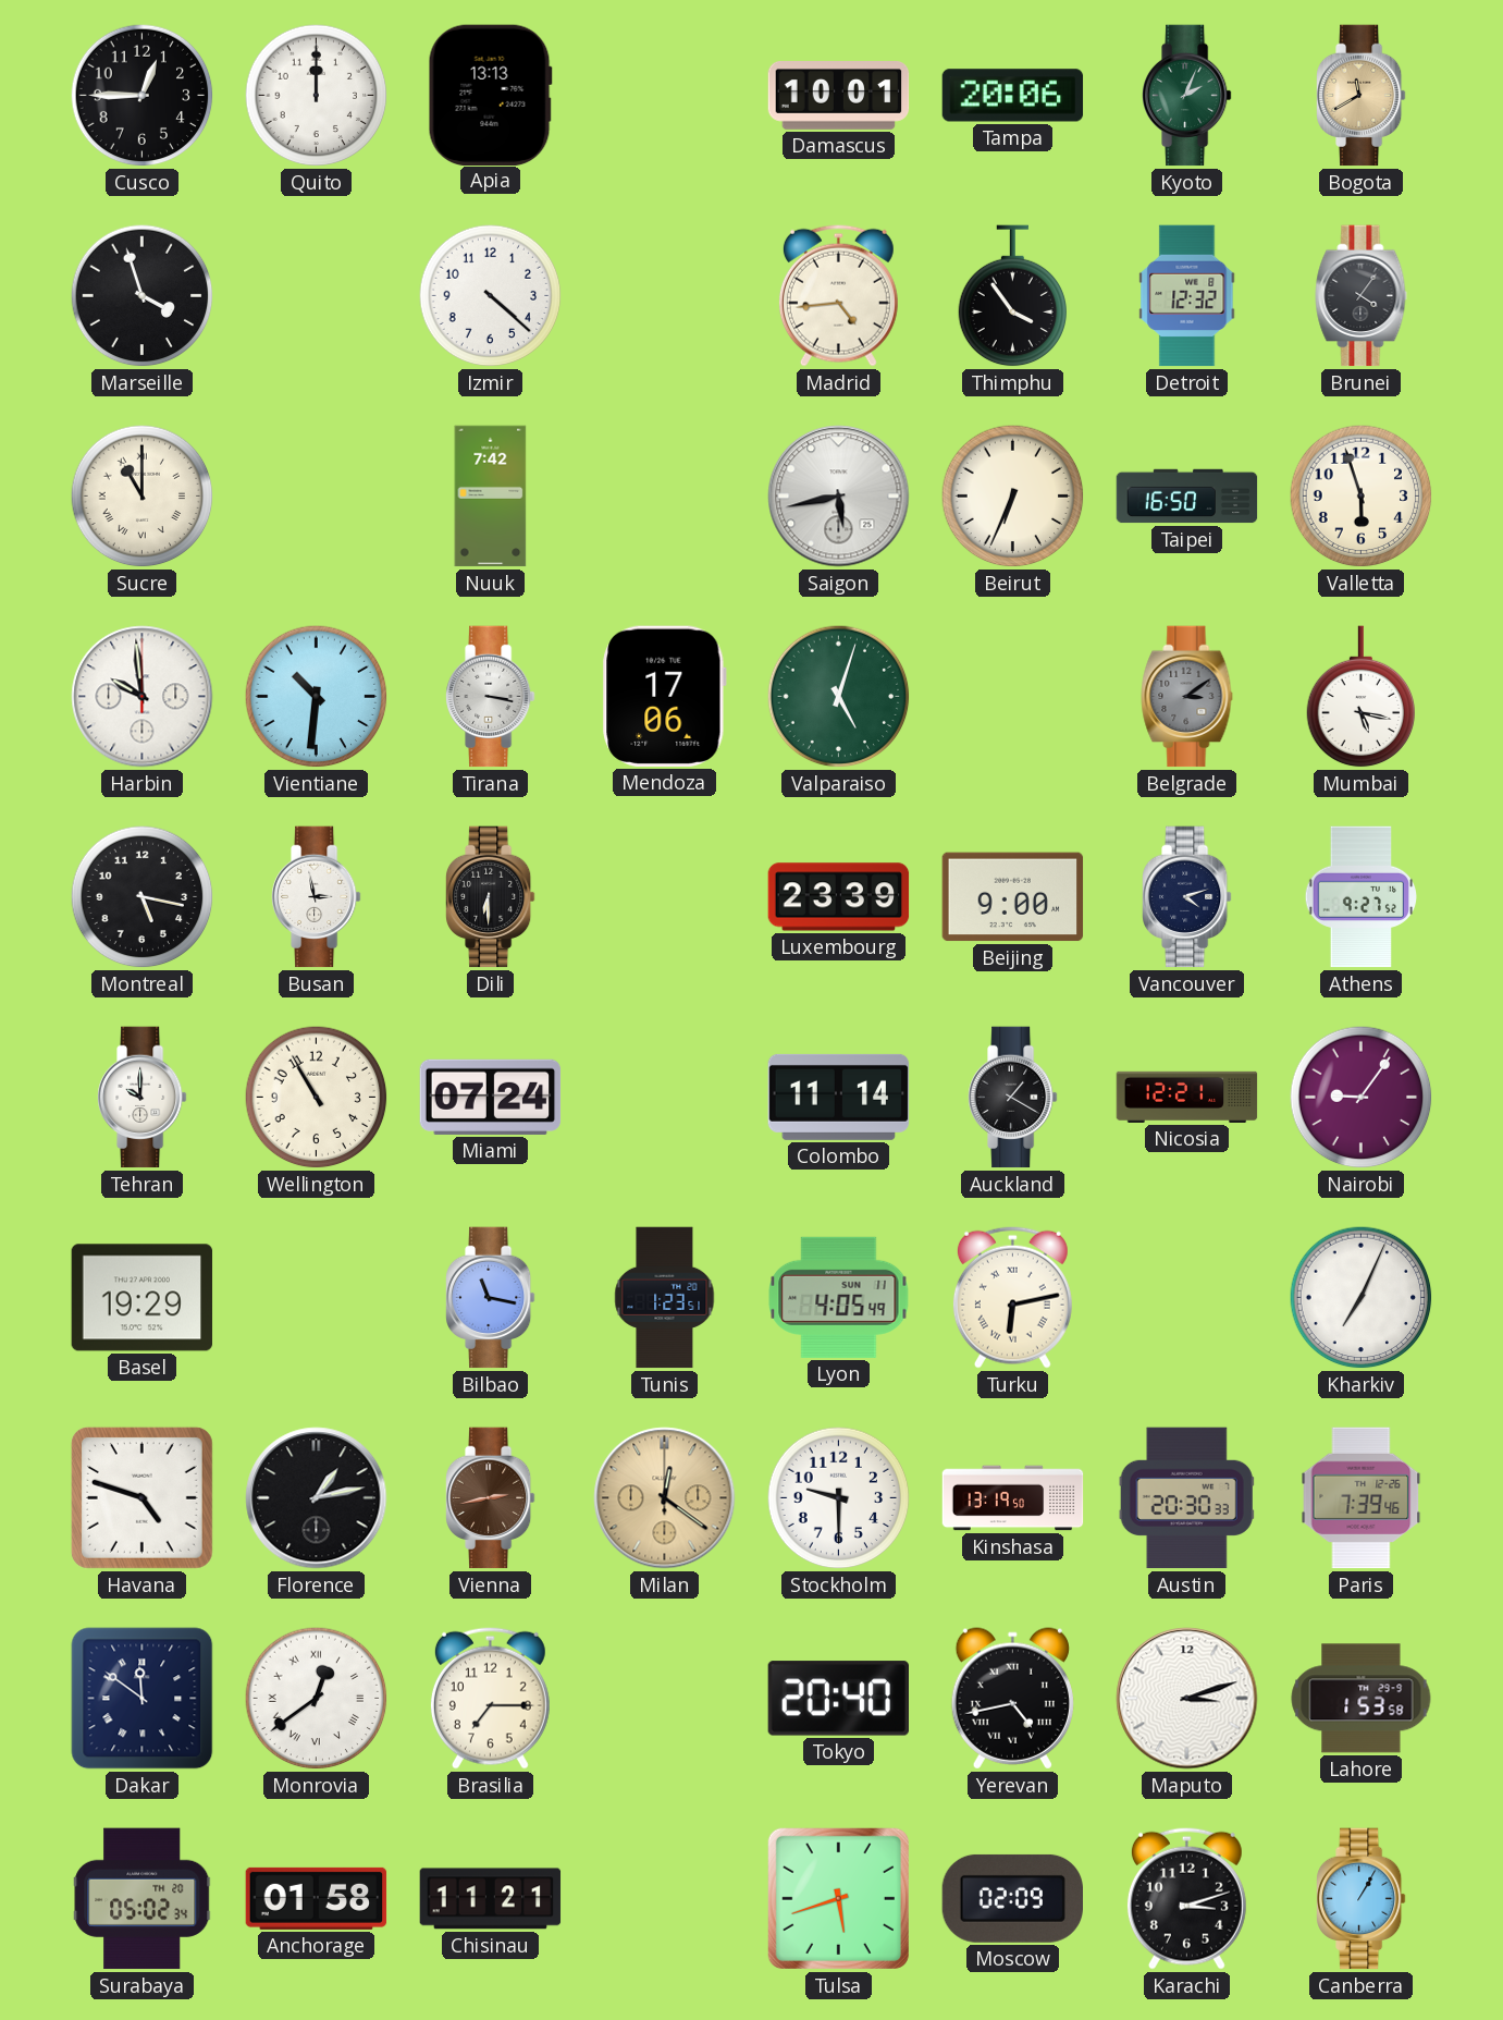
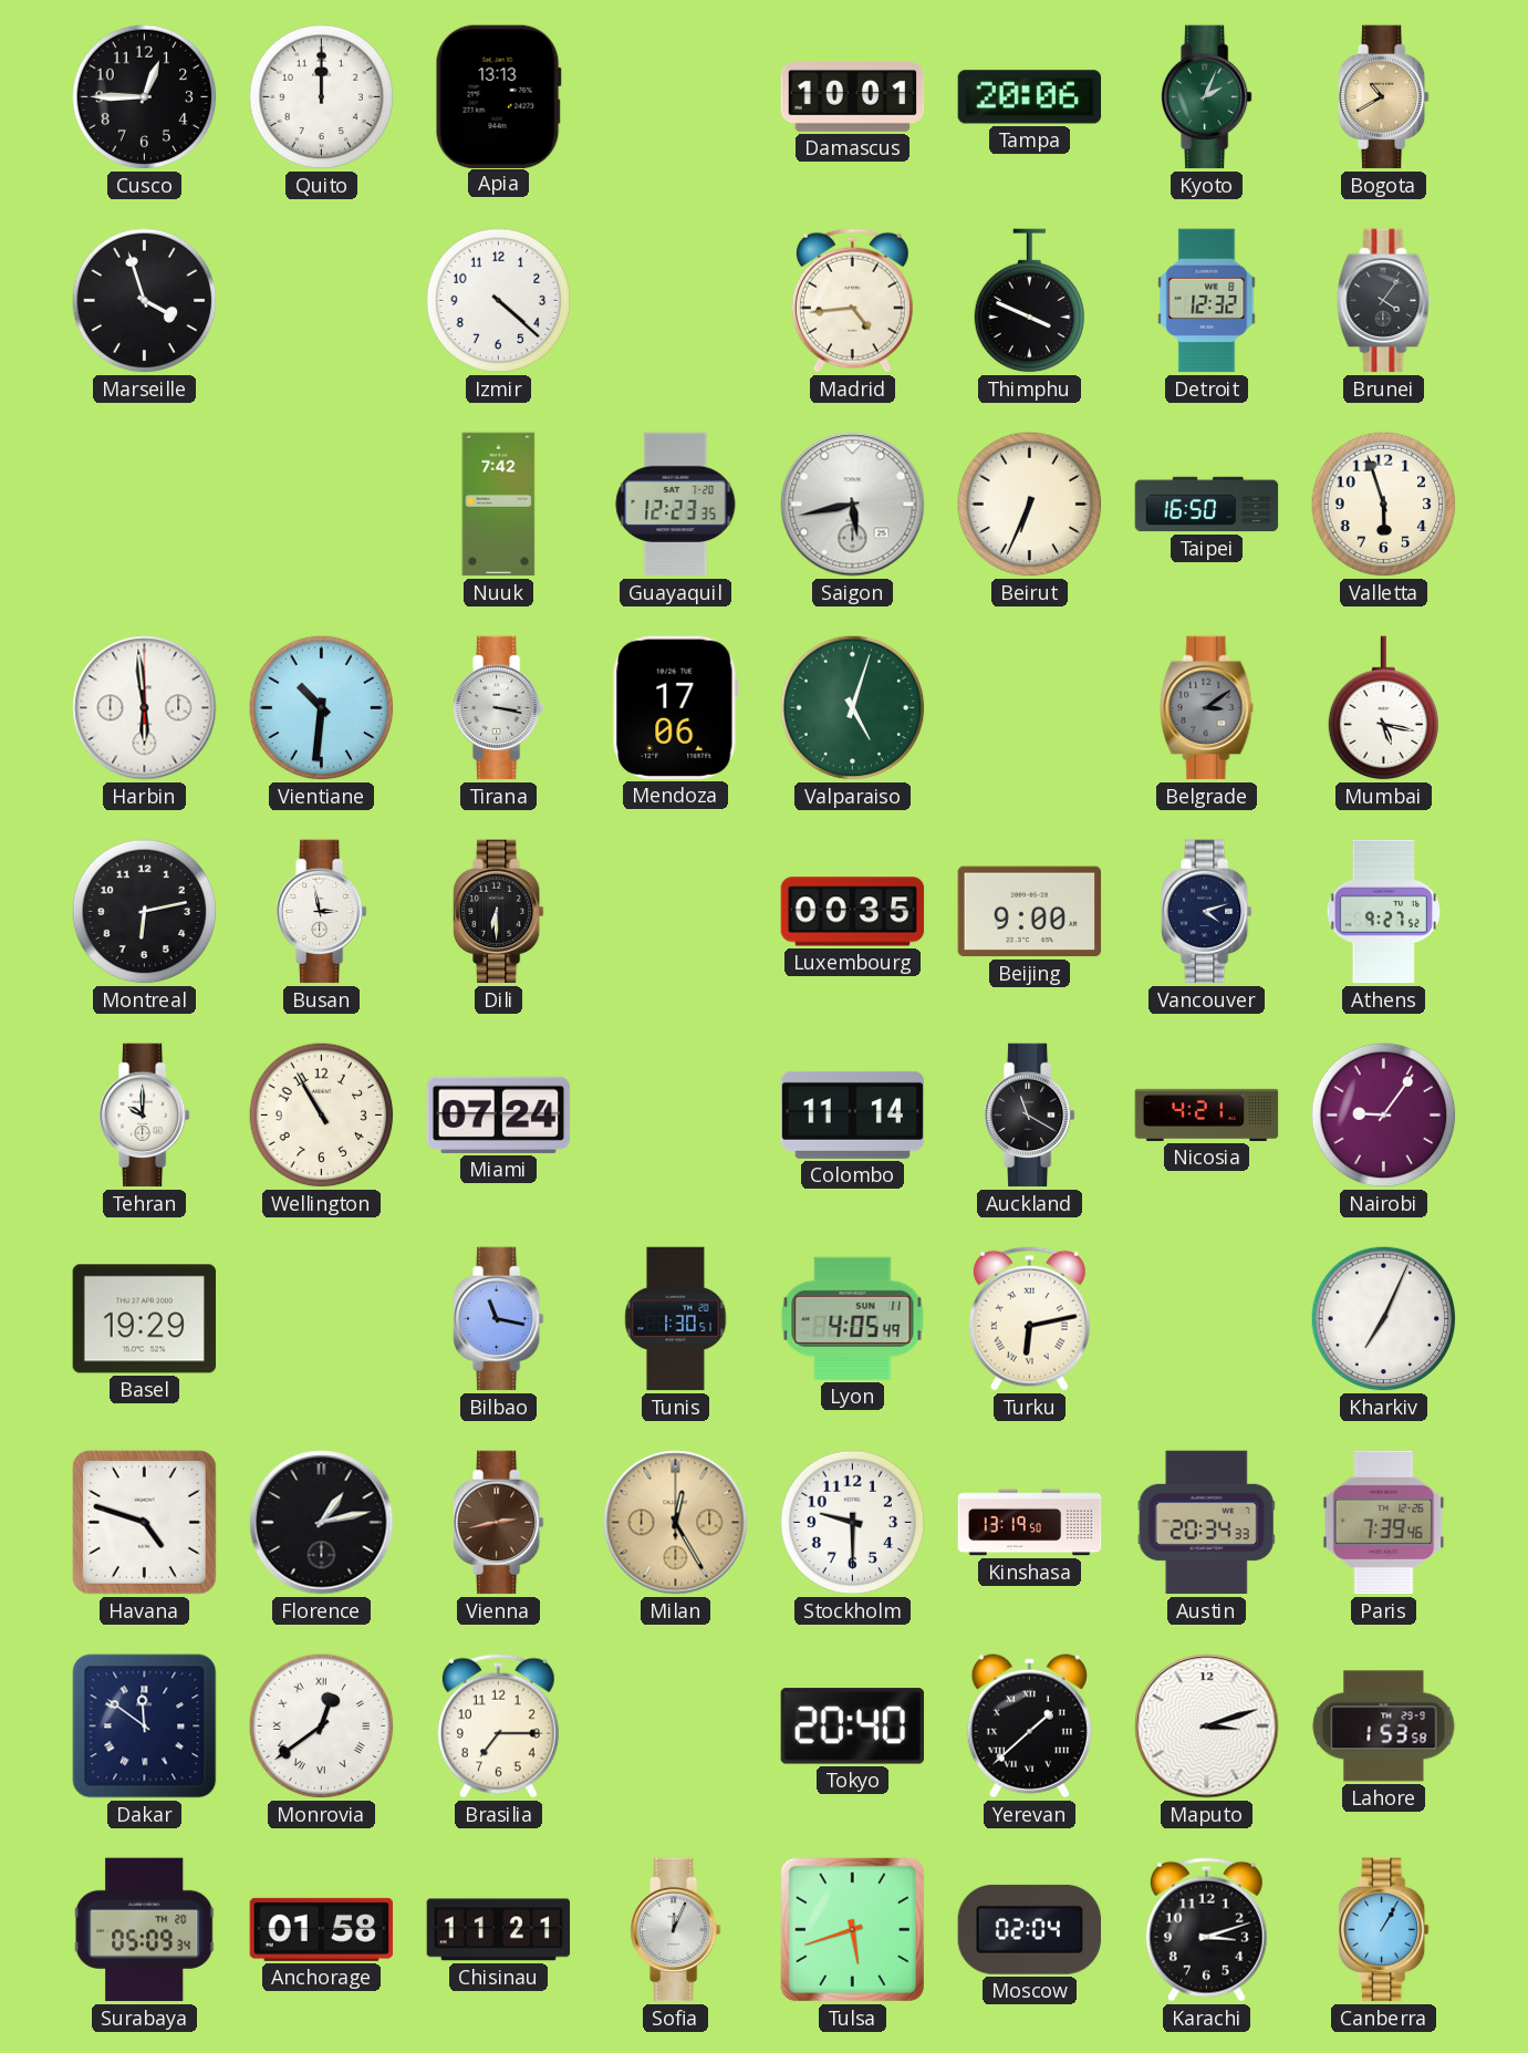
Bogota: 11:40 -> 10:40
Thimphu: 3:54 -> 3:49
Sucre: 11:00 -> none
Guayaquil: none -> 12:23
Harbin: 9:59 -> 5:59
Montreal: 5:17 -> 6:13
Luxembourg: 23:39 -> 00:35
Auckland: 1:20 -> 11:20
Nicosia: 12:21 -> 4:21
Tunis: 1:23 -> 1:30
Milan: 12:21 -> 12:25
Austin: 20:30 -> 20:34
Yerevan: 4:43 -> 1:38
Surabaya: 05:02 -> 05:09
Sofia: none -> 12:04
Moscow: 02:09 -> 02:04
